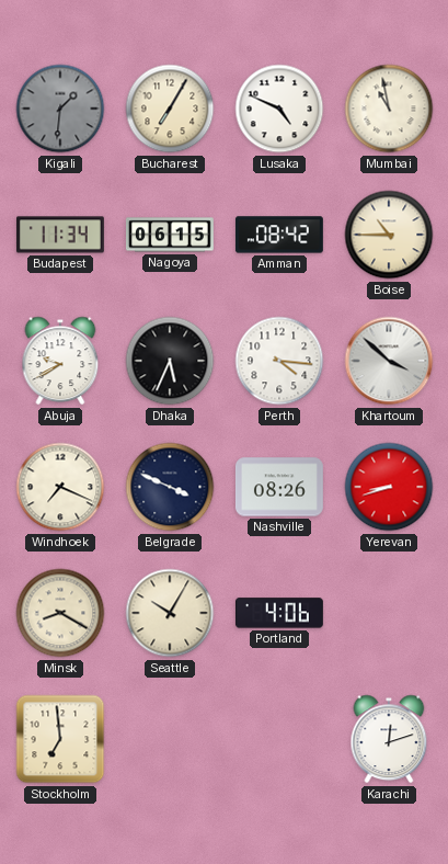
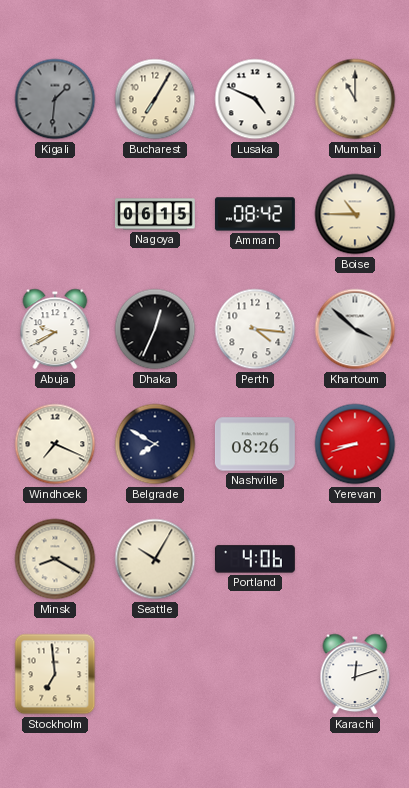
Mumbai: 10:58 -> 11:00
Budapest: 11:34 -> none
Dhaka: 5:34 -> 12:34
Belgrade: 3:49 -> 7:50
